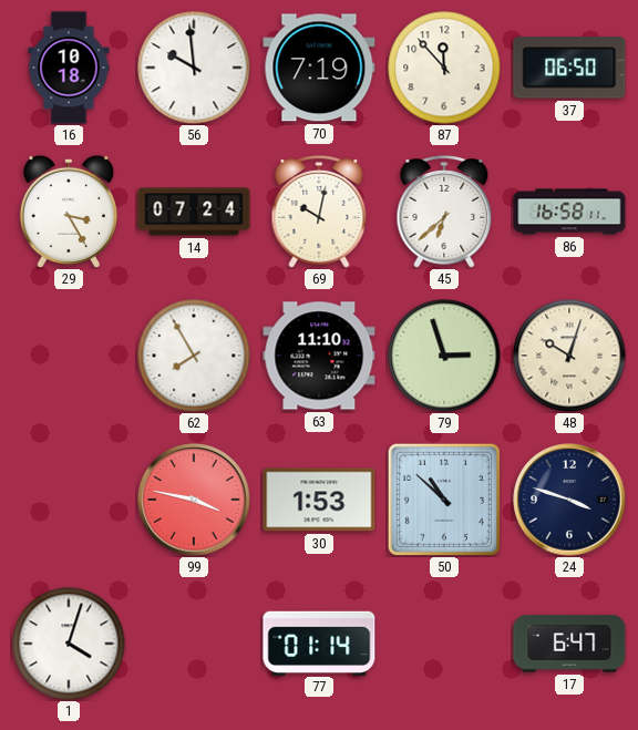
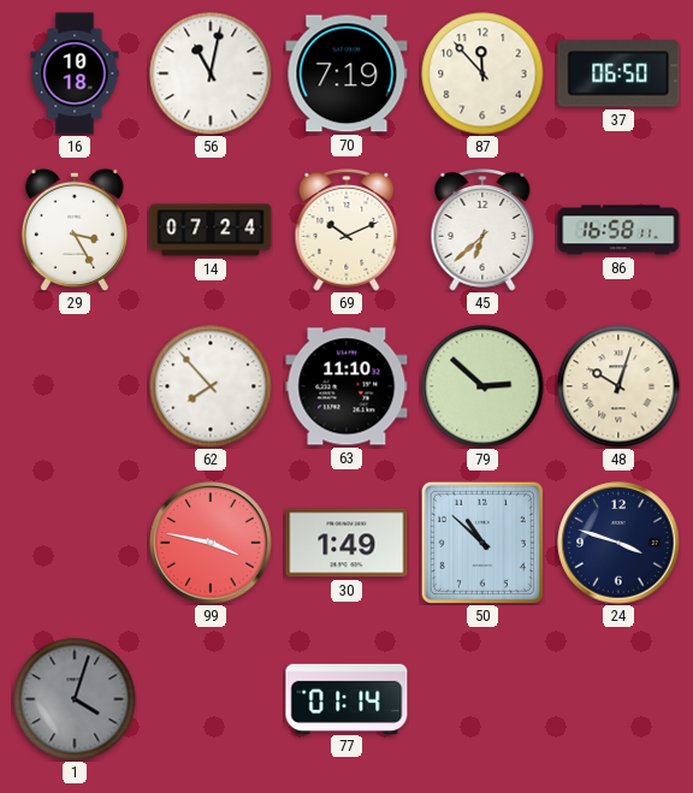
56: 9:59 -> 11:02
69: 10:02 -> 10:11
62: 7:55 -> 7:53
79: 2:57 -> 2:52
30: 1:53 -> 1:49
1 dial: white -> grey
17: 6:47 -> none
